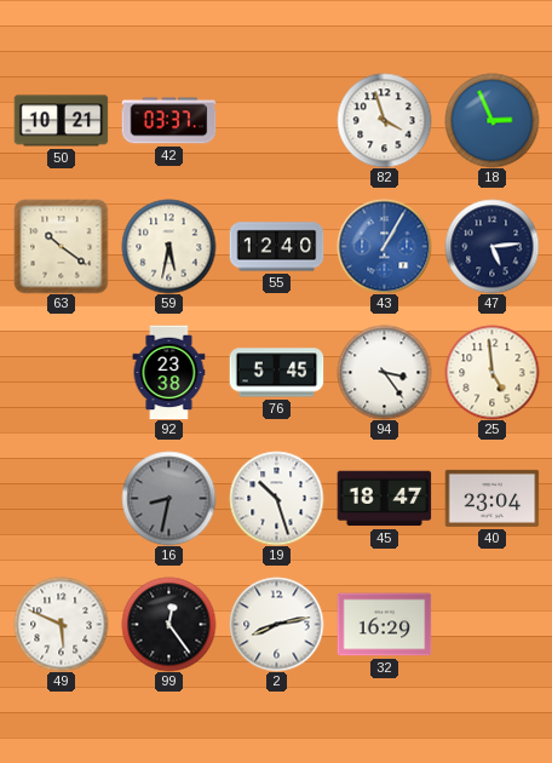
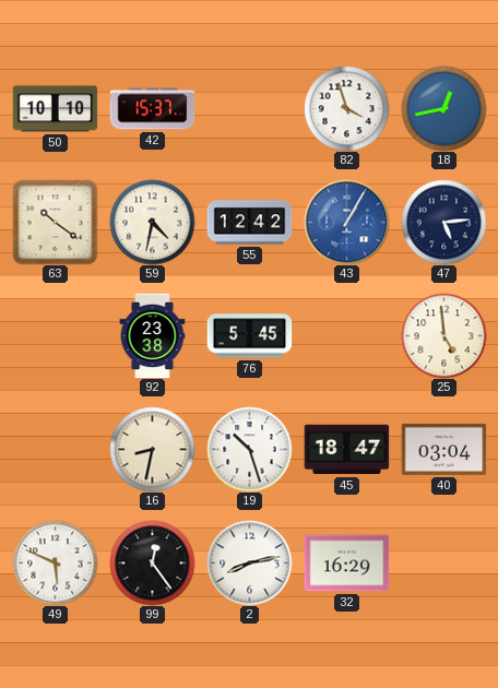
50: 10:21 -> 10:10
42: 03:37 -> 15:37
18: 2:56 -> 12:43
59: 5:32 -> 4:32
55: 12:40 -> 12:42
94: 3:24 -> none
16 dial: grey -> cream
40: 23:04 -> 03:04
